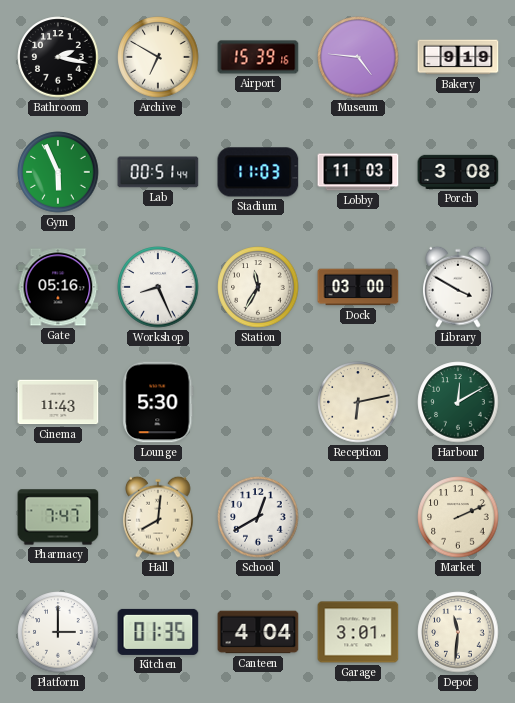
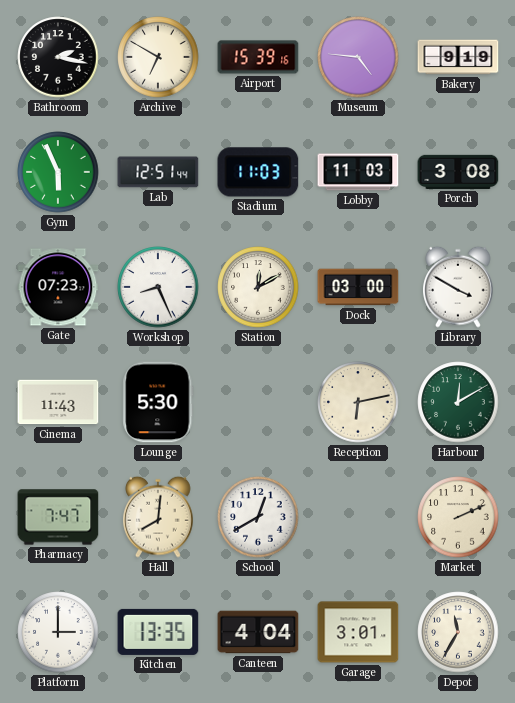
Lab: 00:51 -> 12:51
Gate: 05:16 -> 07:23
Station: 11:35 -> 12:10
Kitchen: 01:35 -> 13:35
Depot: 11:31 -> 11:35
